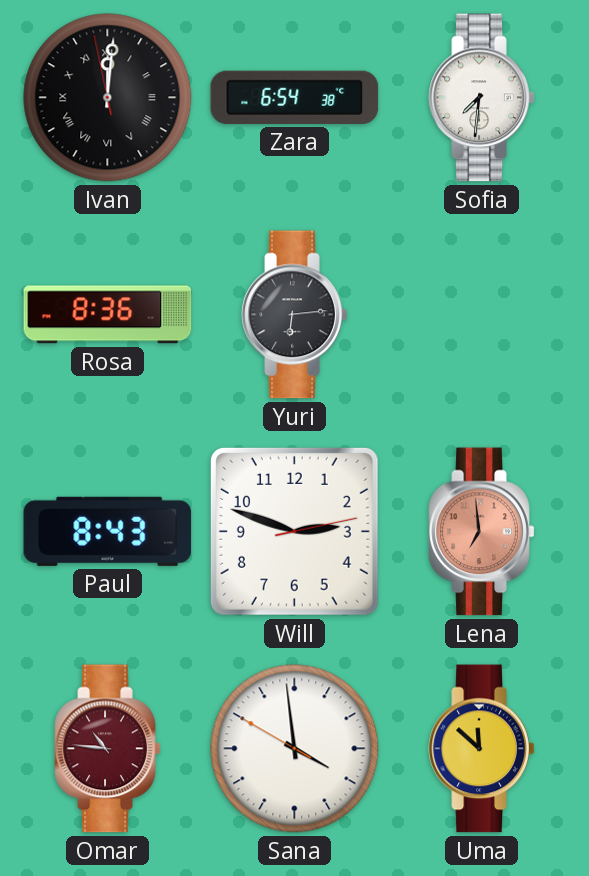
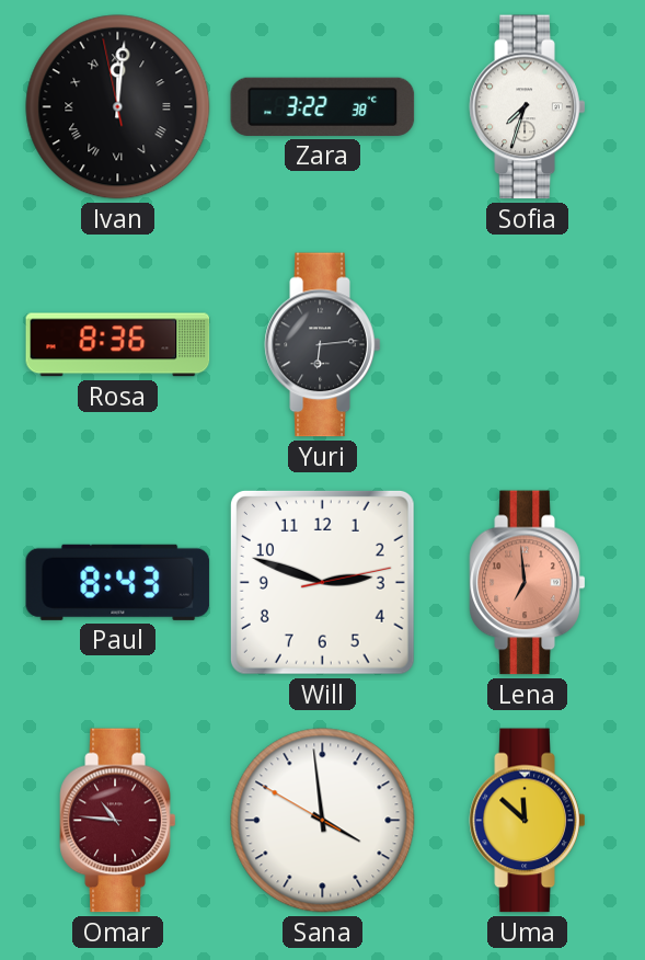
Zara: 6:54 -> 3:22
Sofia: 7:31 -> 7:33
